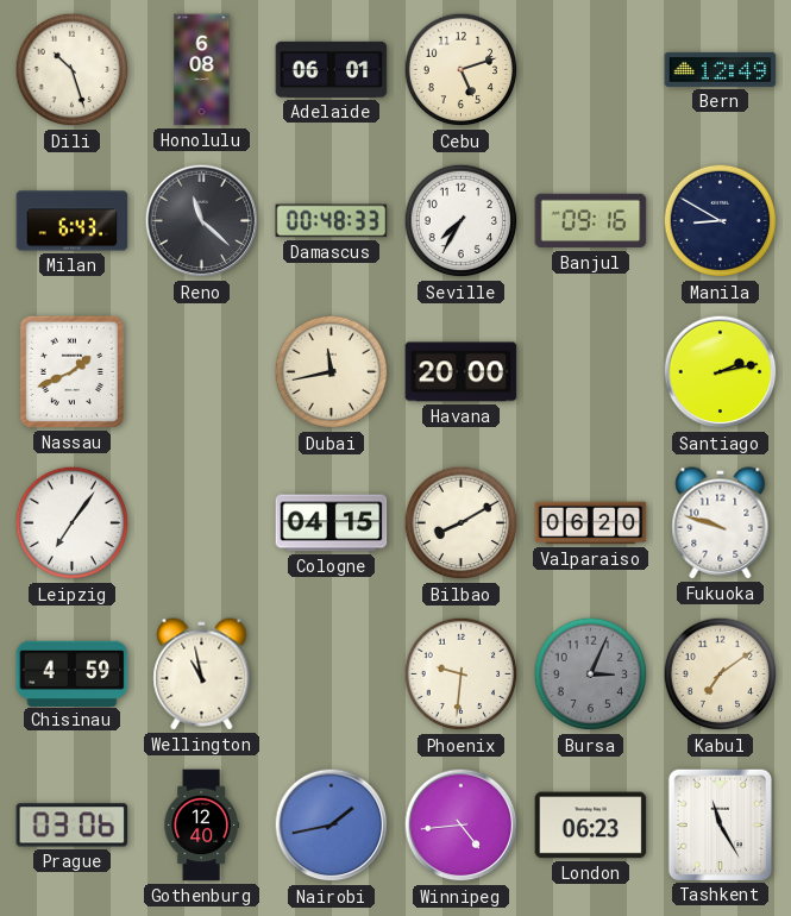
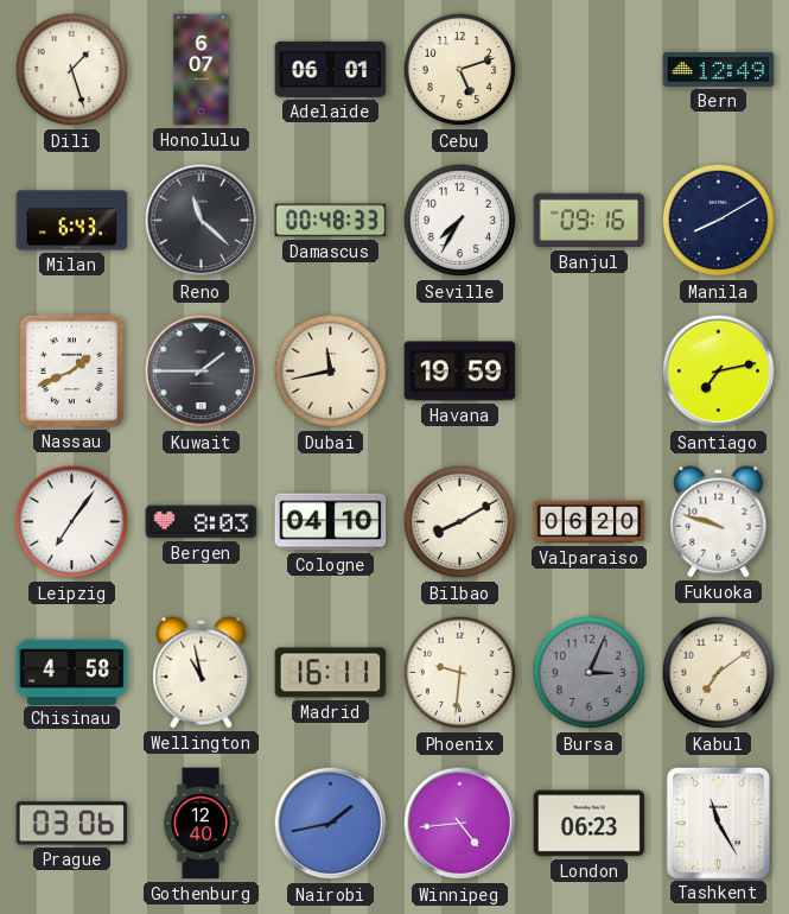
Dili: 10:27 -> 1:27
Honolulu: 6:08 -> 6:07
Manila: 8:50 -> 8:10
Kuwait: none -> 1:45
Havana: 20:00 -> 19:59
Santiago: 2:13 -> 7:13
Bergen: none -> 8:03
Cologne: 04:15 -> 04:10
Chisinau: 4:59 -> 4:58
Madrid: none -> 16:11
